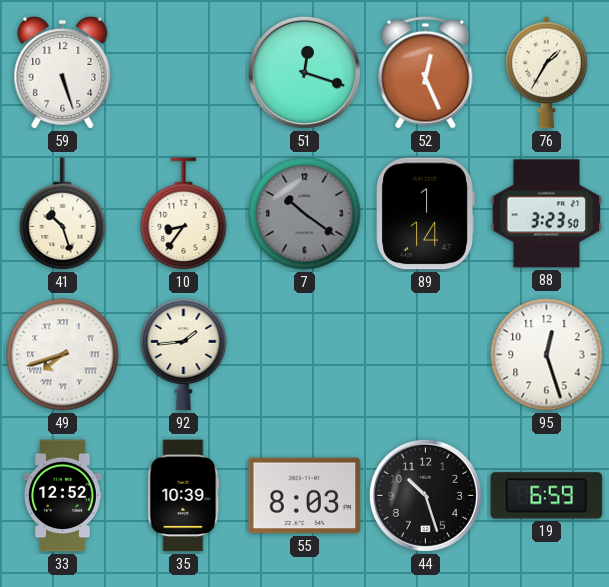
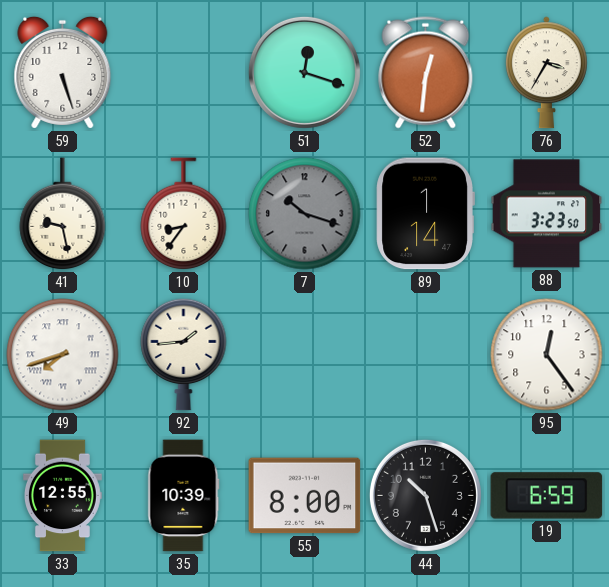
52: 12:26 -> 12:31
76: 1:35 -> 3:35
41: 10:27 -> 9:28
7: 10:21 -> 10:18
95: 12:27 -> 12:24
33: 12:52 -> 12:55
55: 8:03 -> 8:00
